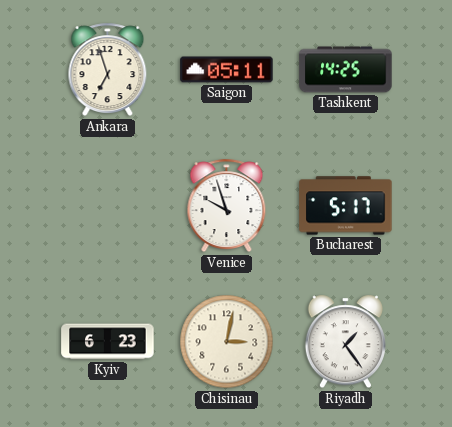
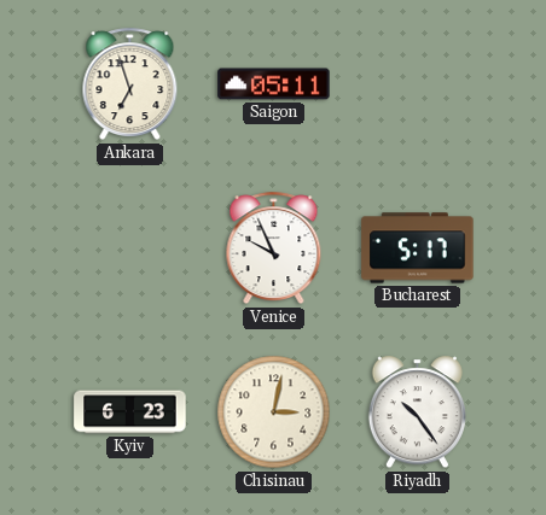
Tashkent: 14:25 -> none
Venice: 9:57 -> 9:56
Riyadh: 1:24 -> 10:24
